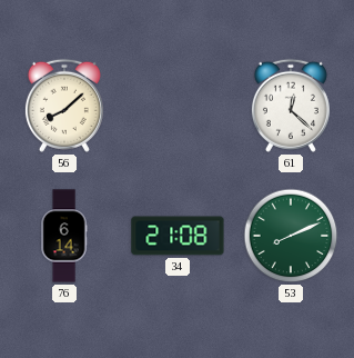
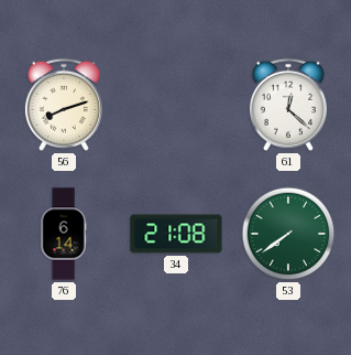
56: 8:08 -> 8:12
53: 8:11 -> 7:39
